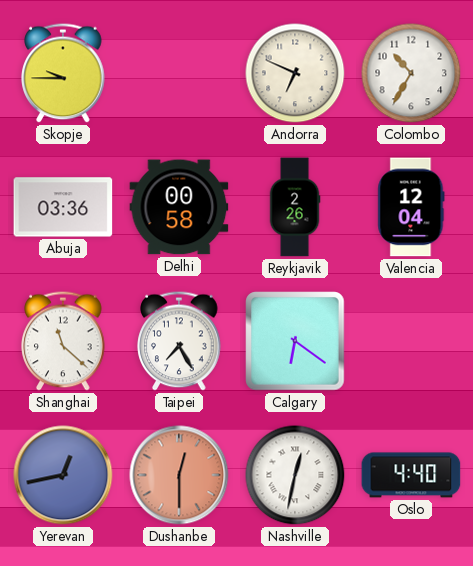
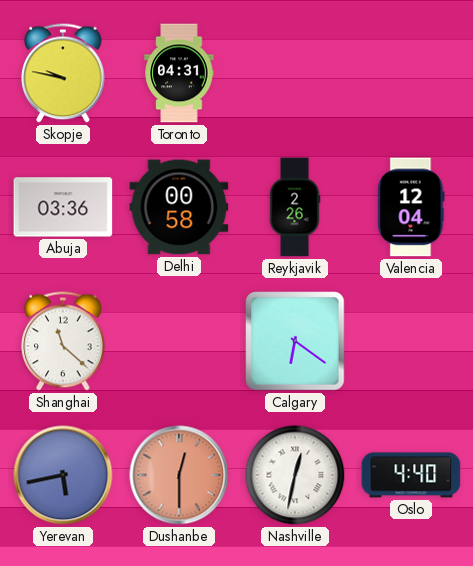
Skopje: 9:45 -> 9:47
Toronto: none -> 04:31
Andorra: 6:49 -> none
Colombo: 10:35 -> none
Taipei: 7:25 -> none
Yerevan: 12:43 -> 5:43
